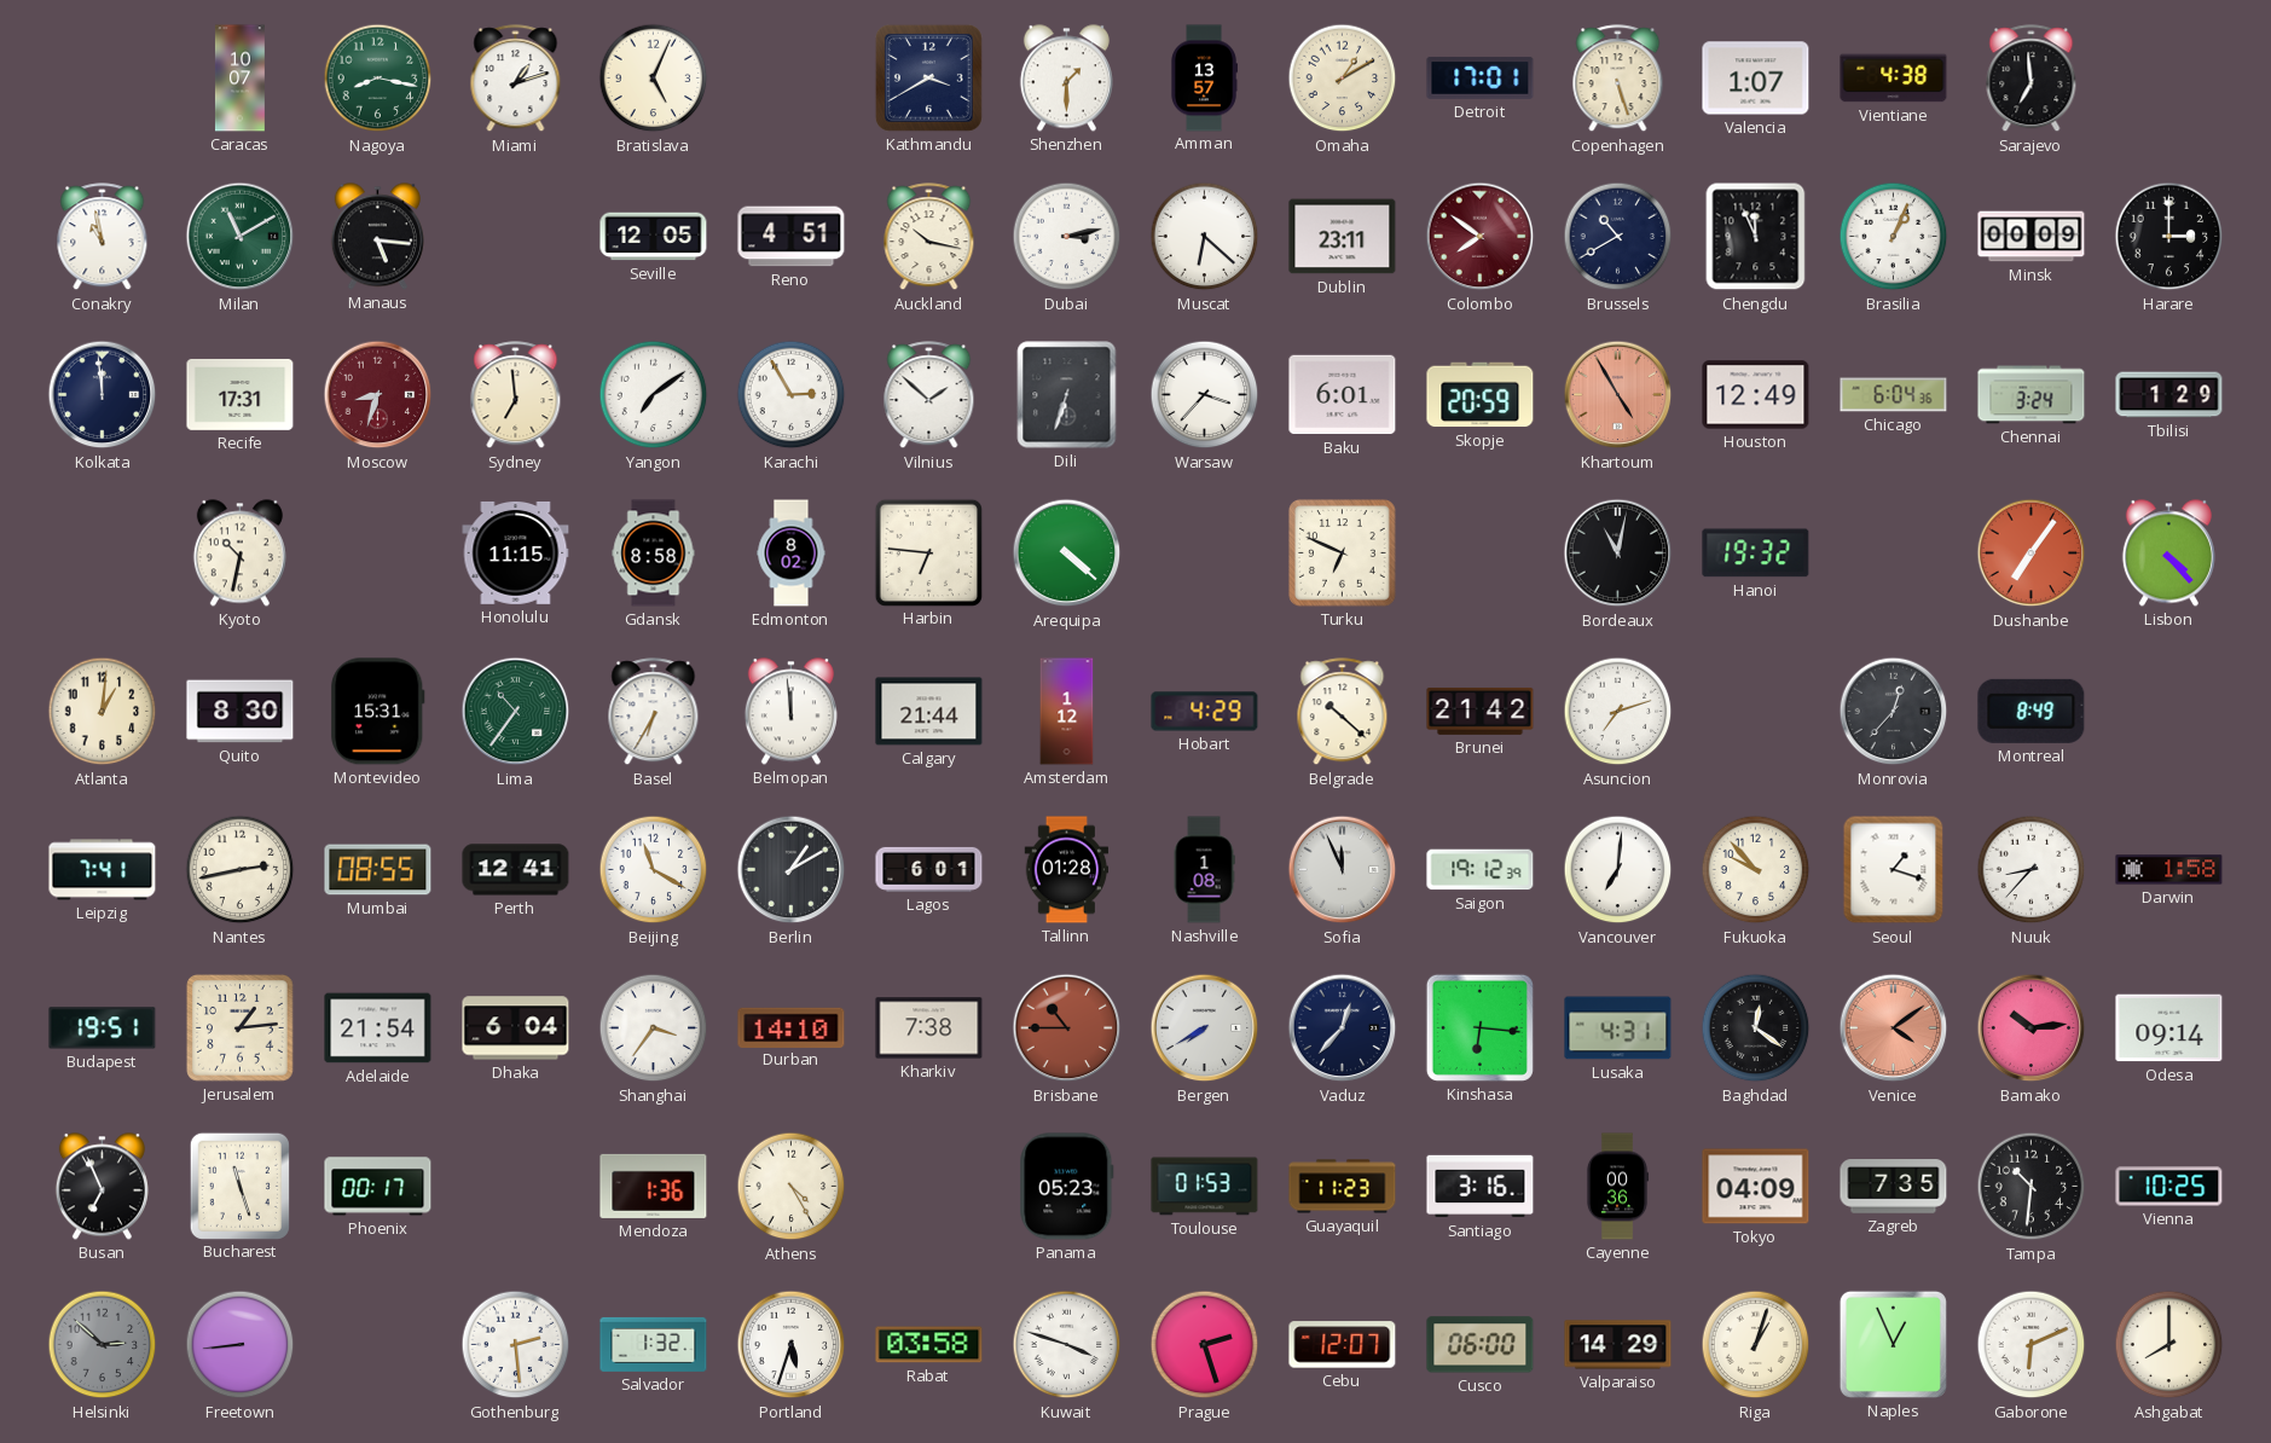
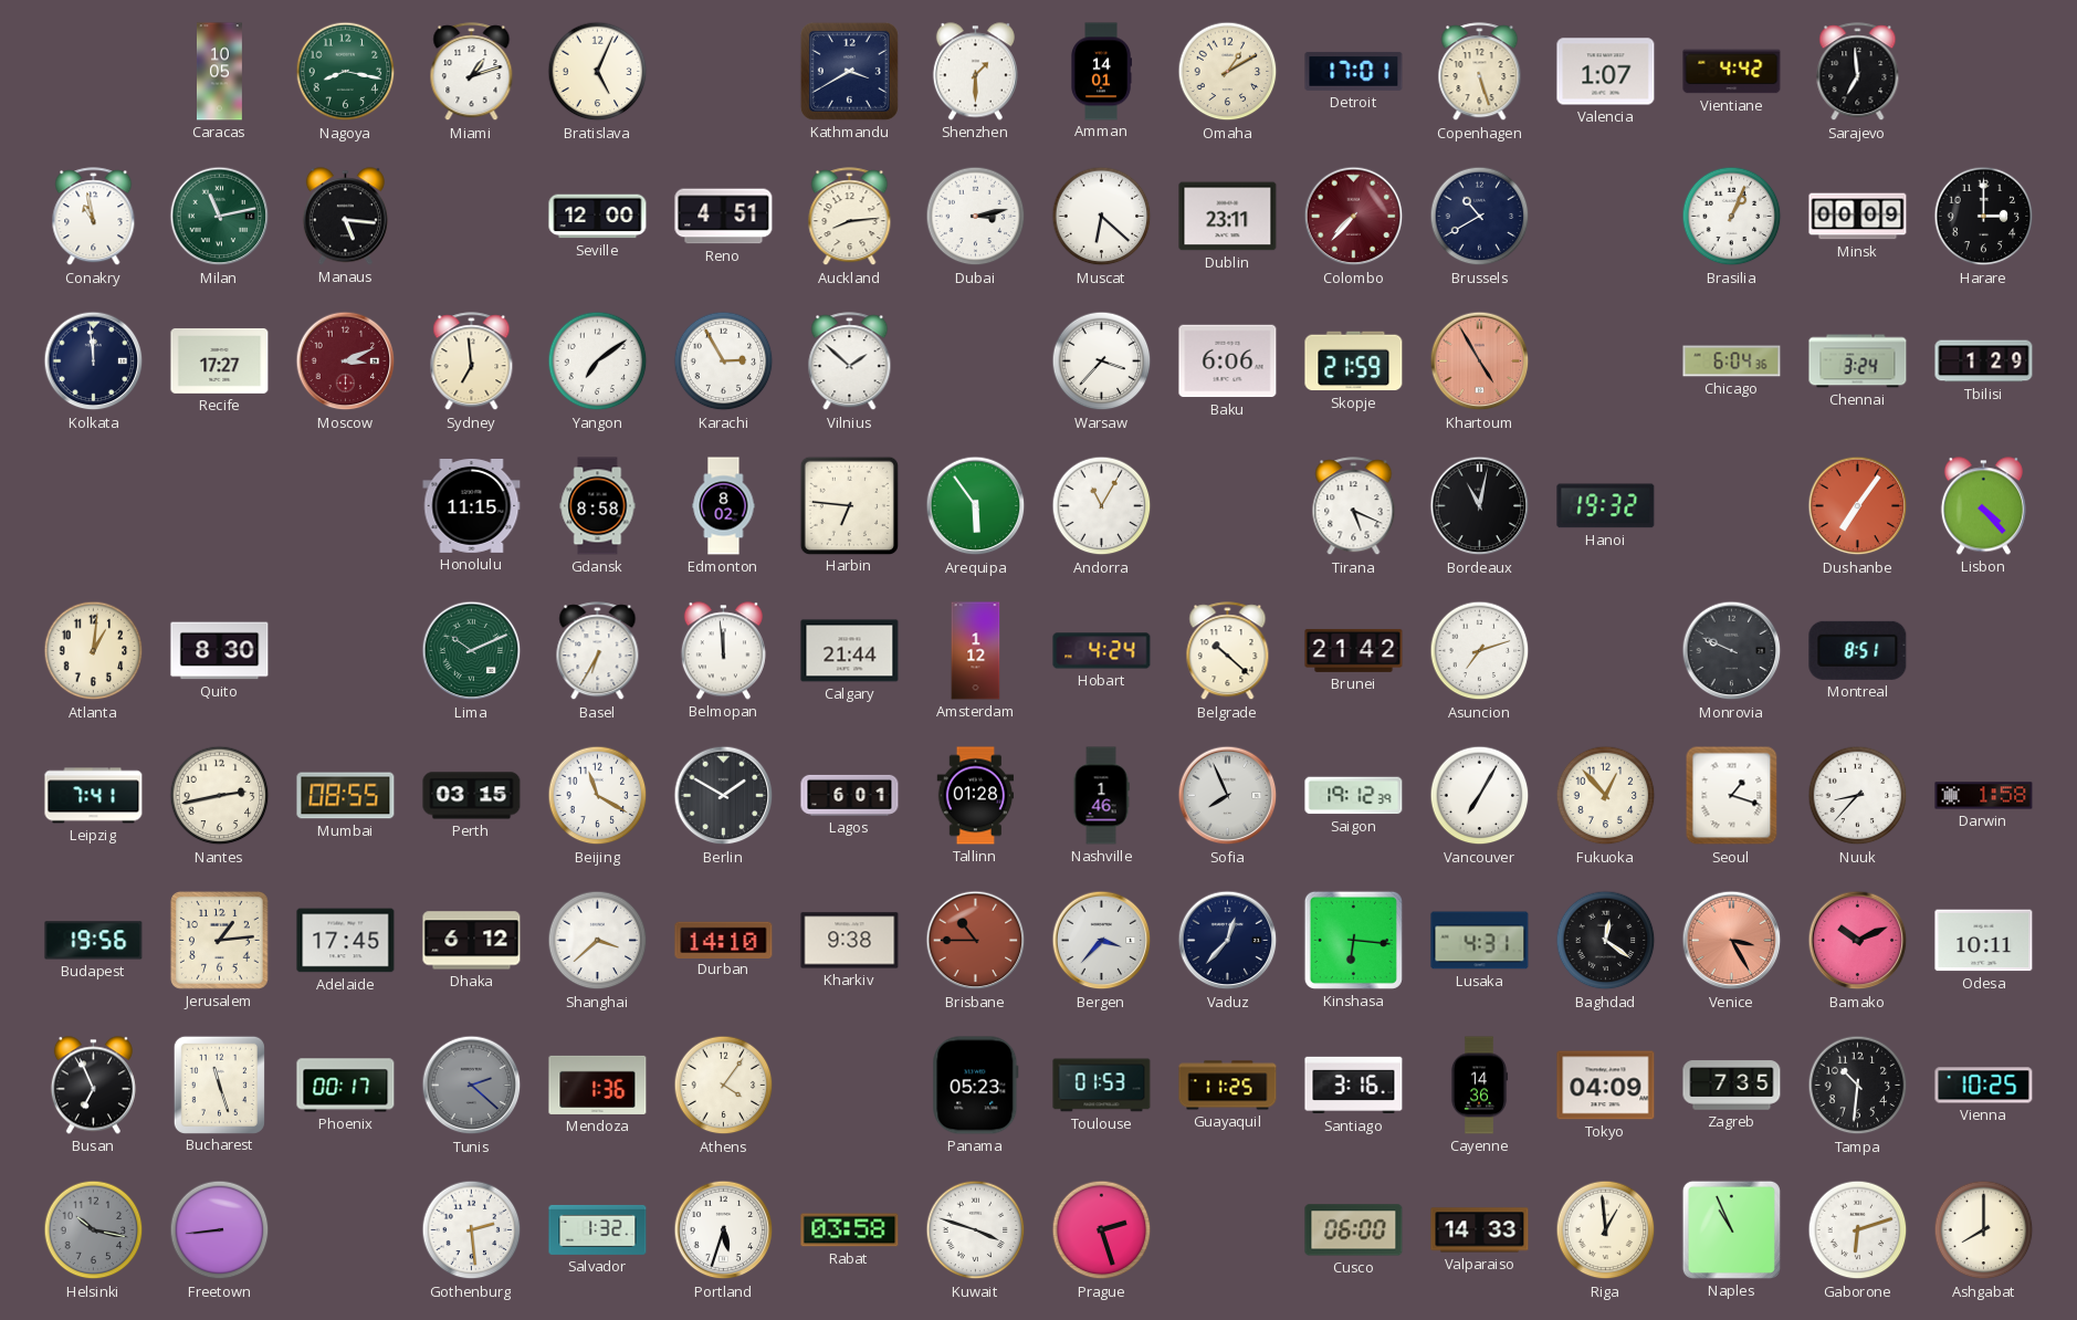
Caracas: 10:07 -> 10:05
Amman: 13:57 -> 14:01
Vientiane: 4:38 -> 4:42
Milan: 11:10 -> 11:13
Seville: 12:05 -> 12:00
Auckland: 10:17 -> 8:14
Colombo: 7:51 -> 7:37
Chengdu: 11:56 -> none
Recife: 17:31 -> 17:27
Moscow: 8:33 -> 3:11
Dili: 6:33 -> none
Baku: 6:01 -> 6:06
Skopje: 20:59 -> 21:59
Houston: 12:49 -> none
Kyoto: 10:32 -> none
Arequipa: 4:22 -> 5:54
Andorra: none -> 11:05
Turku: 6:49 -> none
Tirana: none -> 5:19
Montevideo: 15:31 -> none
Lima: 10:36 -> 10:11
Hobart: 4:29 -> 4:24
Monrovia: 12:37 -> 9:49
Montreal: 8:49 -> 8:51
Perth: 12:41 -> 03:15
Berlin: 1:10 -> 1:50
Nashville: 1:08 -> 1:46
Sofia: 11:56 -> 7:56
Vancouver: 7:01 -> 7:05
Fukuoka: 9:53 -> 12:53
Budapest: 19:51 -> 19:56
Adelaide: 21:54 -> 17:45
Dhaka: 6:04 -> 6:12
Shanghai: 3:36 -> 3:38
Kharkiv: 7:38 -> 9:38
Bergen: 7:40 -> 3:37
Venice: 4:09 -> 3:25
Bamako: 10:14 -> 10:11
Odesa: 09:14 -> 10:11
Tunis: none -> 2:22
Athens: 4:25 -> 4:06
Guayaquil: 11:23 -> 11:25
Cayenne: 00:36 -> 14:36
Helsinki: 2:52 -> 10:17
Cebu: 12:07 -> none
Valparaiso: 14:29 -> 14:33
Riga: 1:03 -> 12:59
Naples: 12:56 -> 10:56
Gaborone: 6:11 -> 6:12
